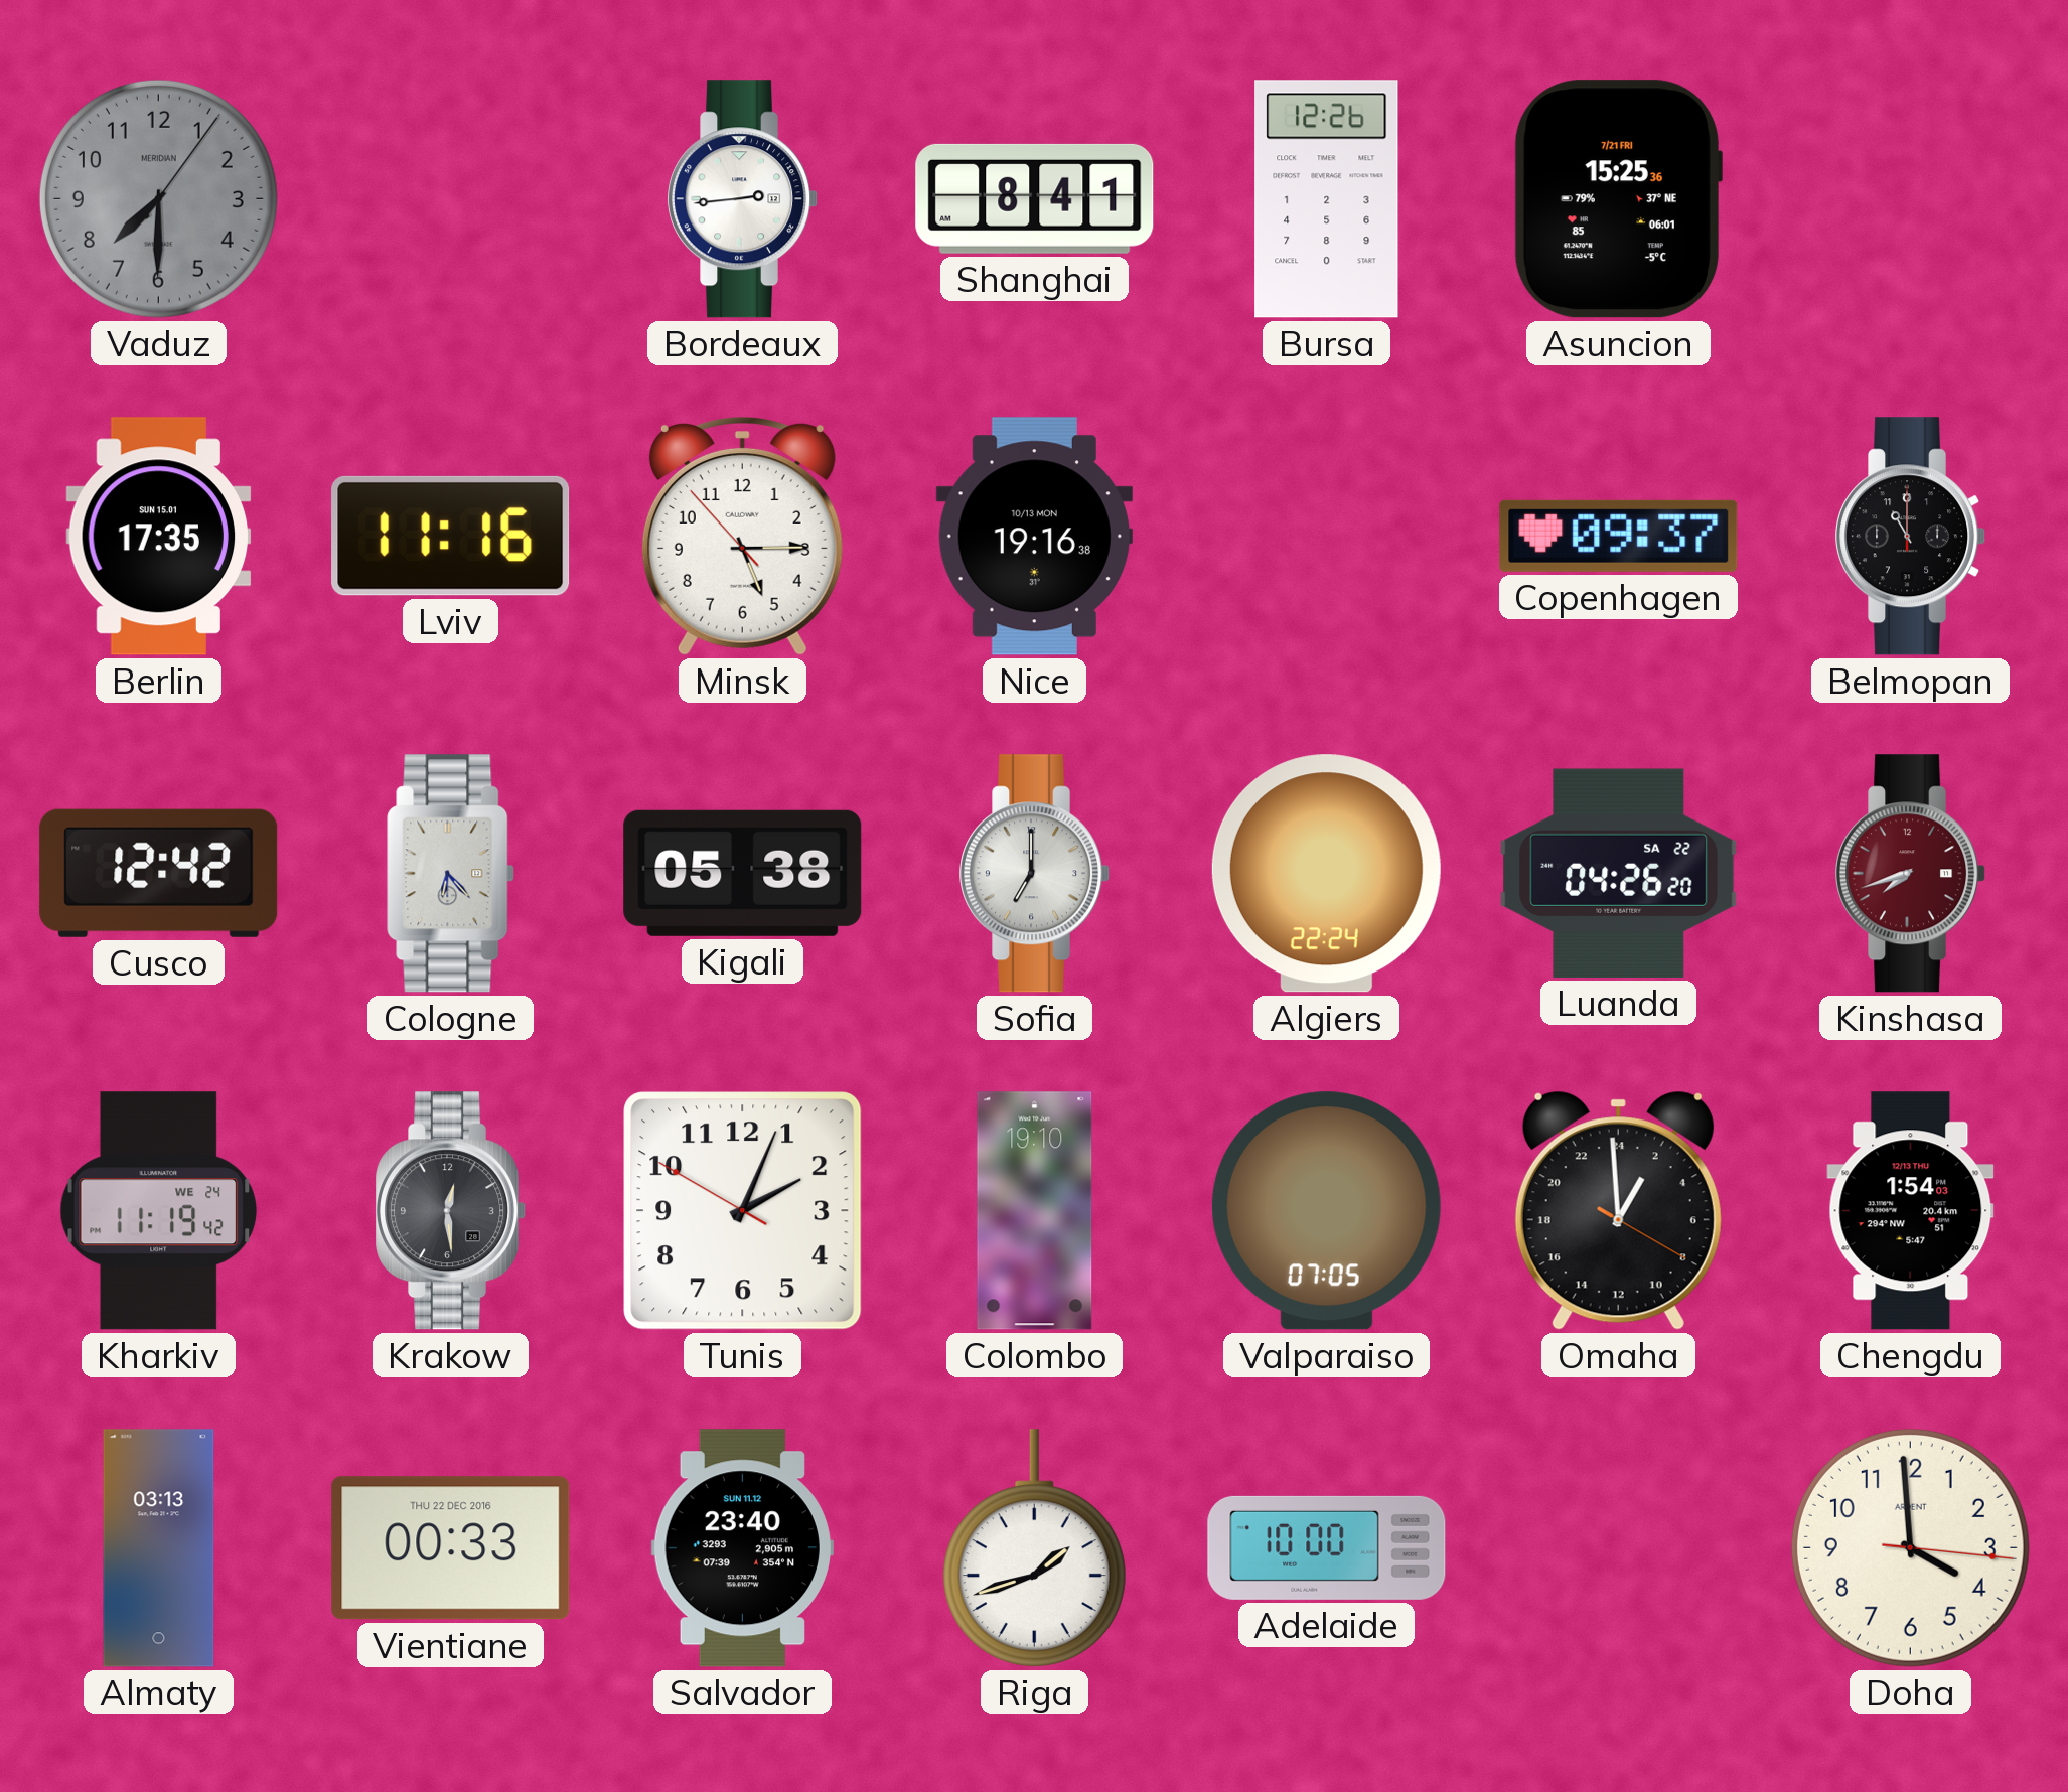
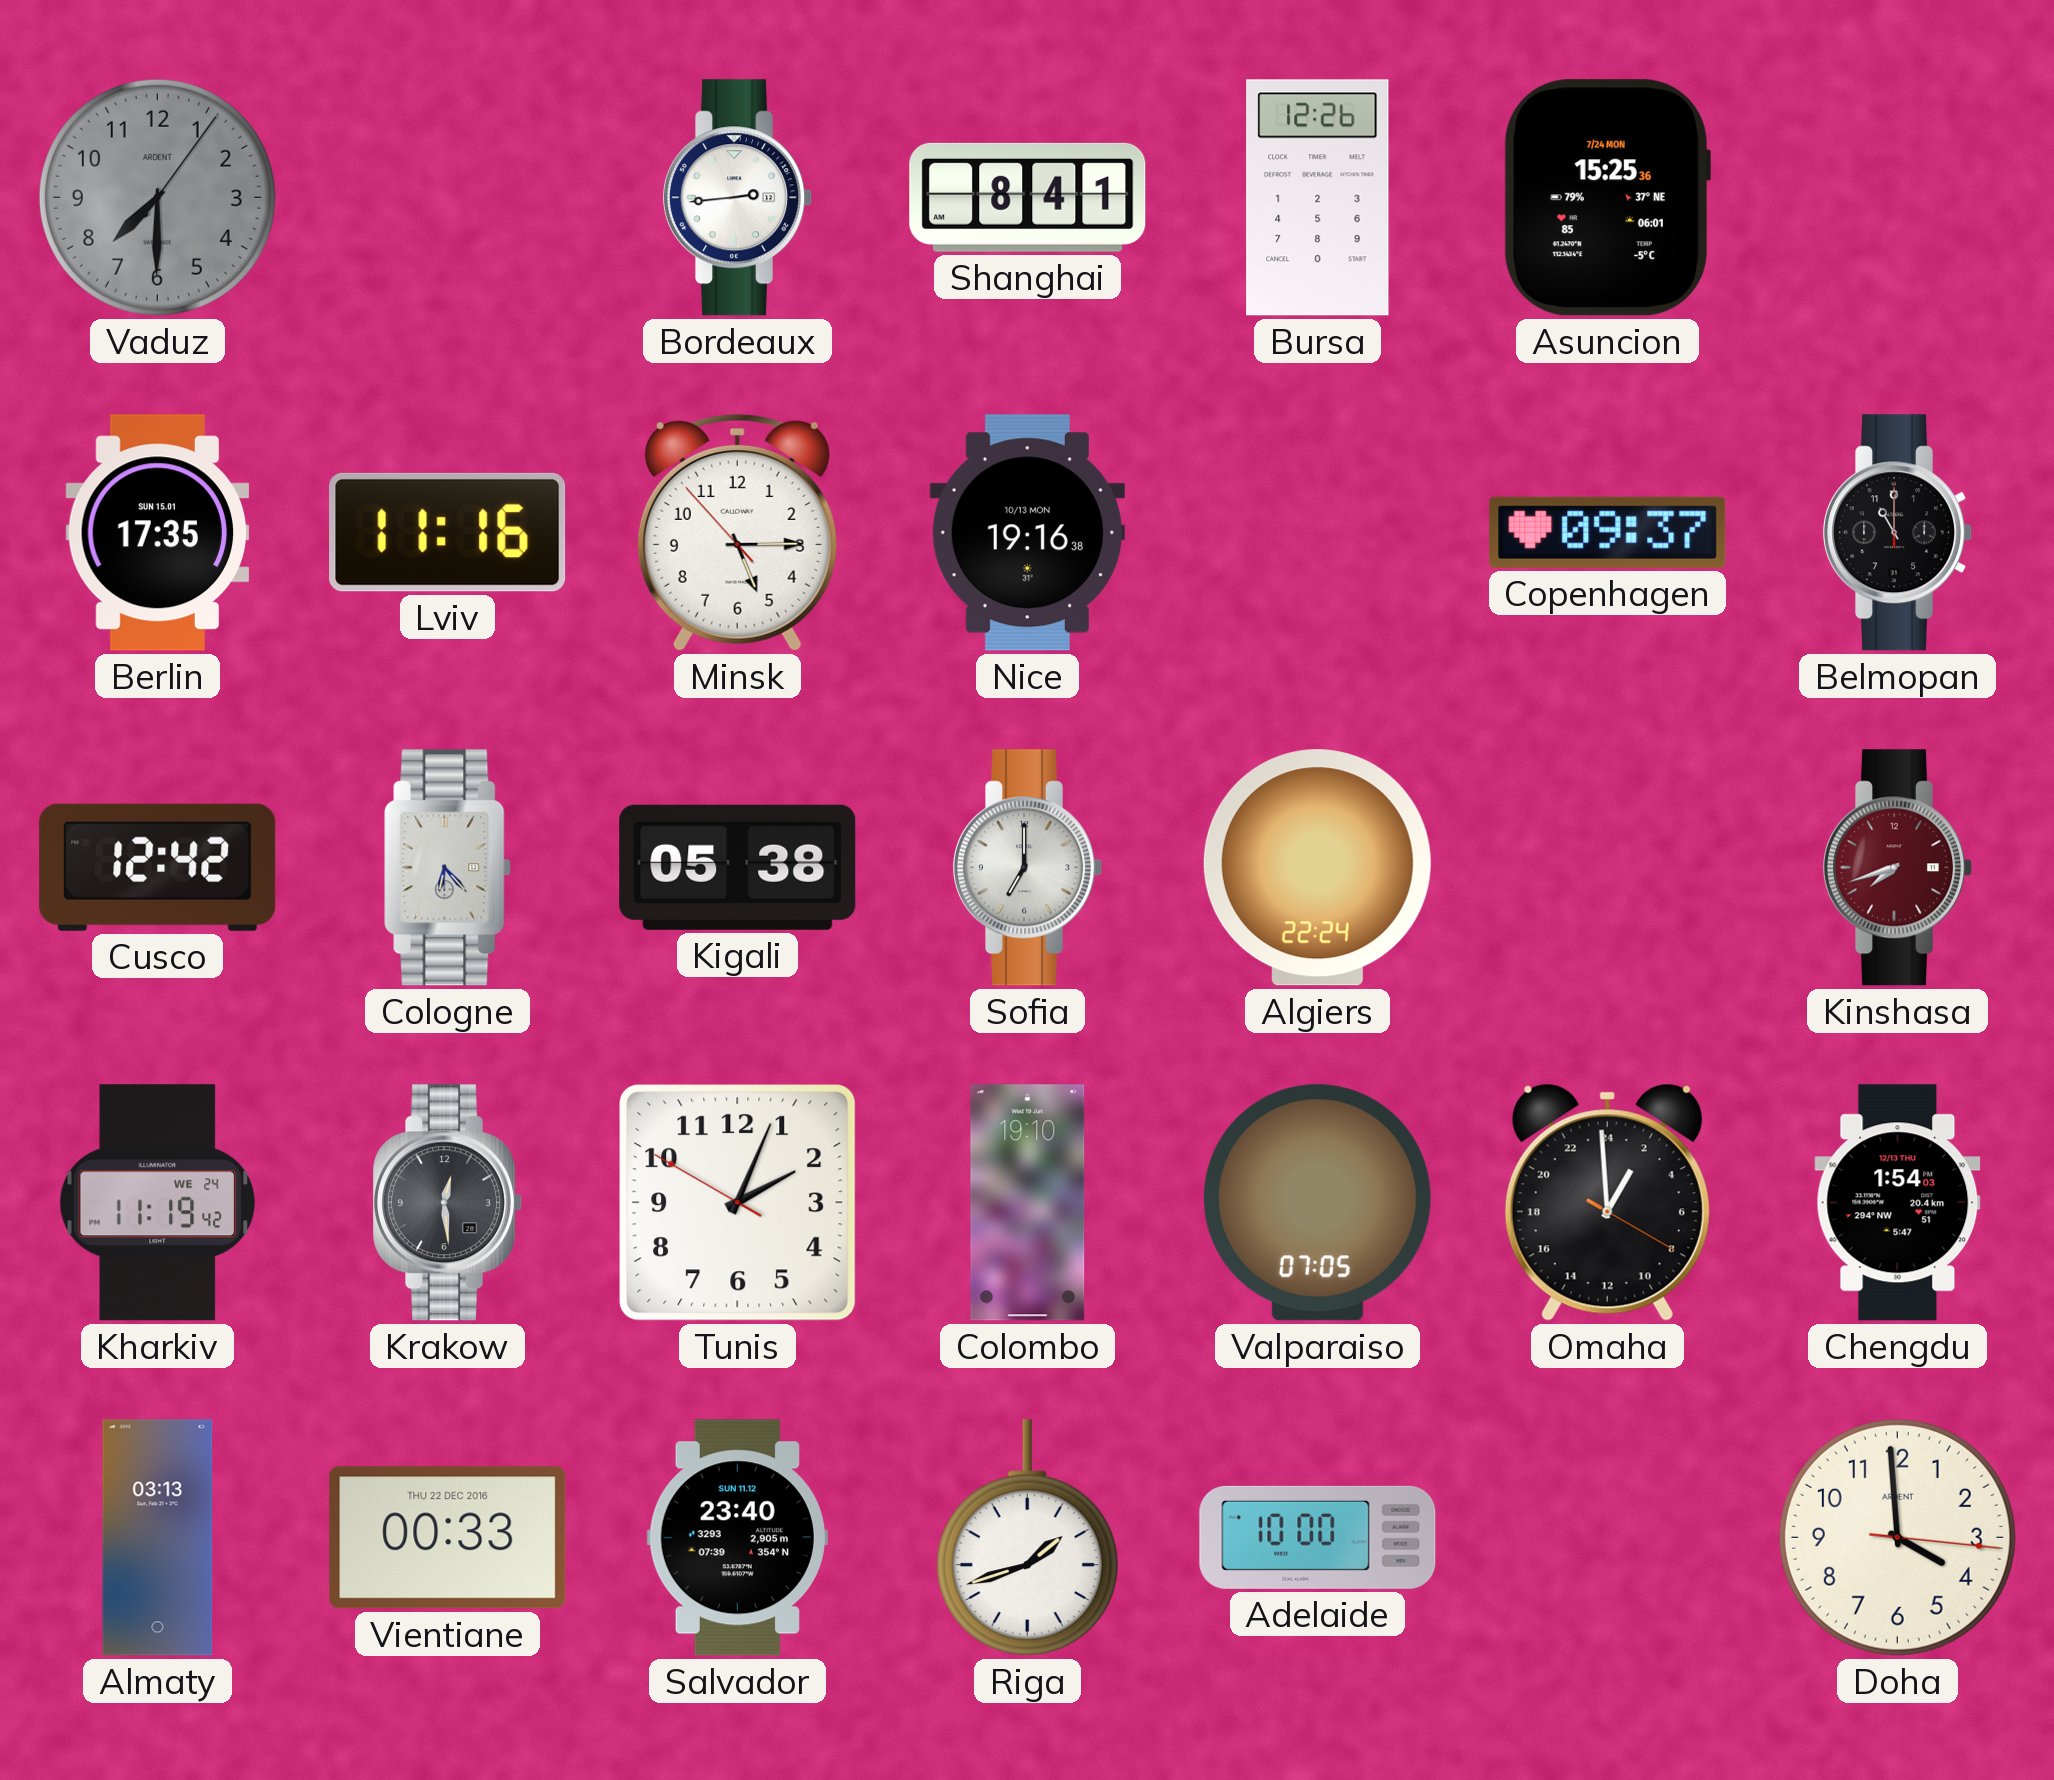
Vaduz brand: MERIDIAN -> ARDENT
Asuncion date: 7/21 FRI -> 7/24 MON
Luanda: 04:26 -> none
